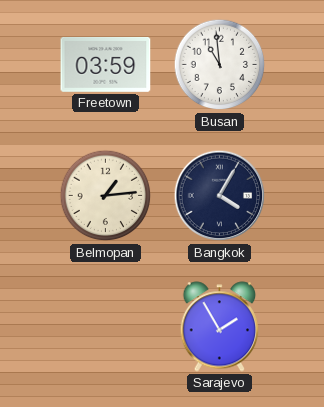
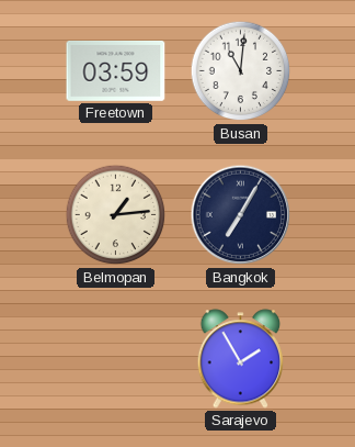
Busan: 10:59 -> 11:01
Bangkok: 4:05 -> 7:05
